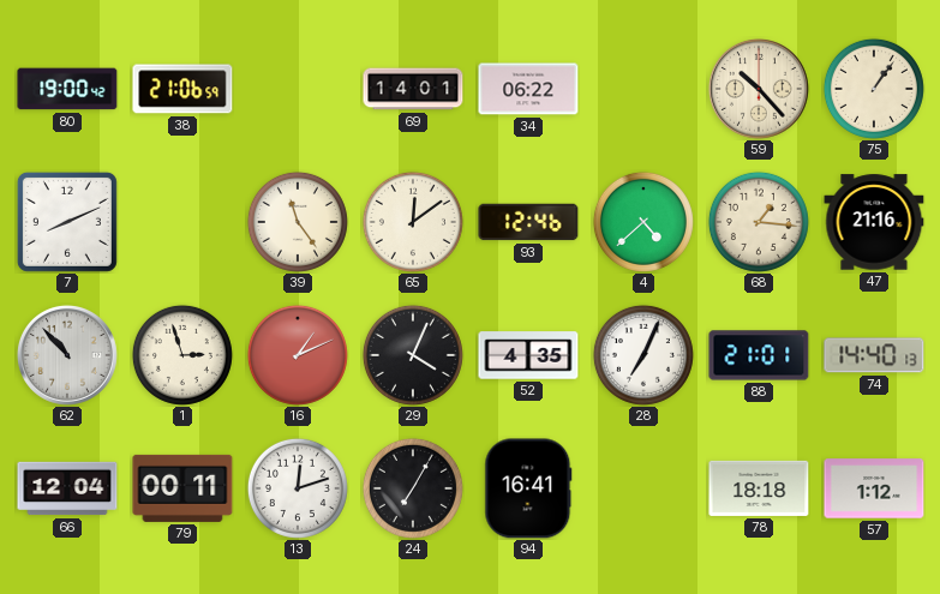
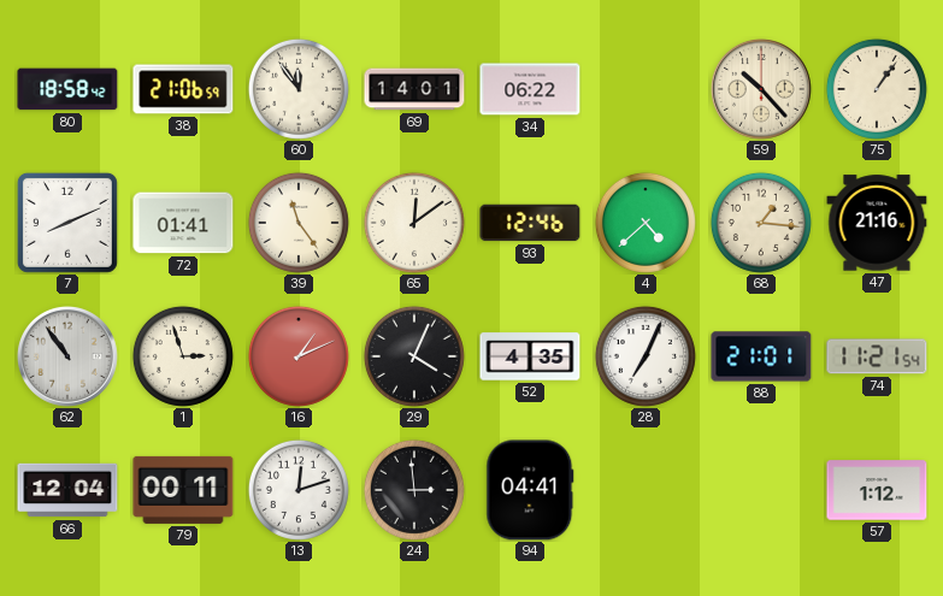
80: 19:00 -> 18:58
60: none -> 11:54
72: none -> 01:41
62: 10:53 -> 10:54
74: 14:40 -> 11:21
24: 7:05 -> 2:59
94: 16:41 -> 04:41
78: 18:18 -> none
